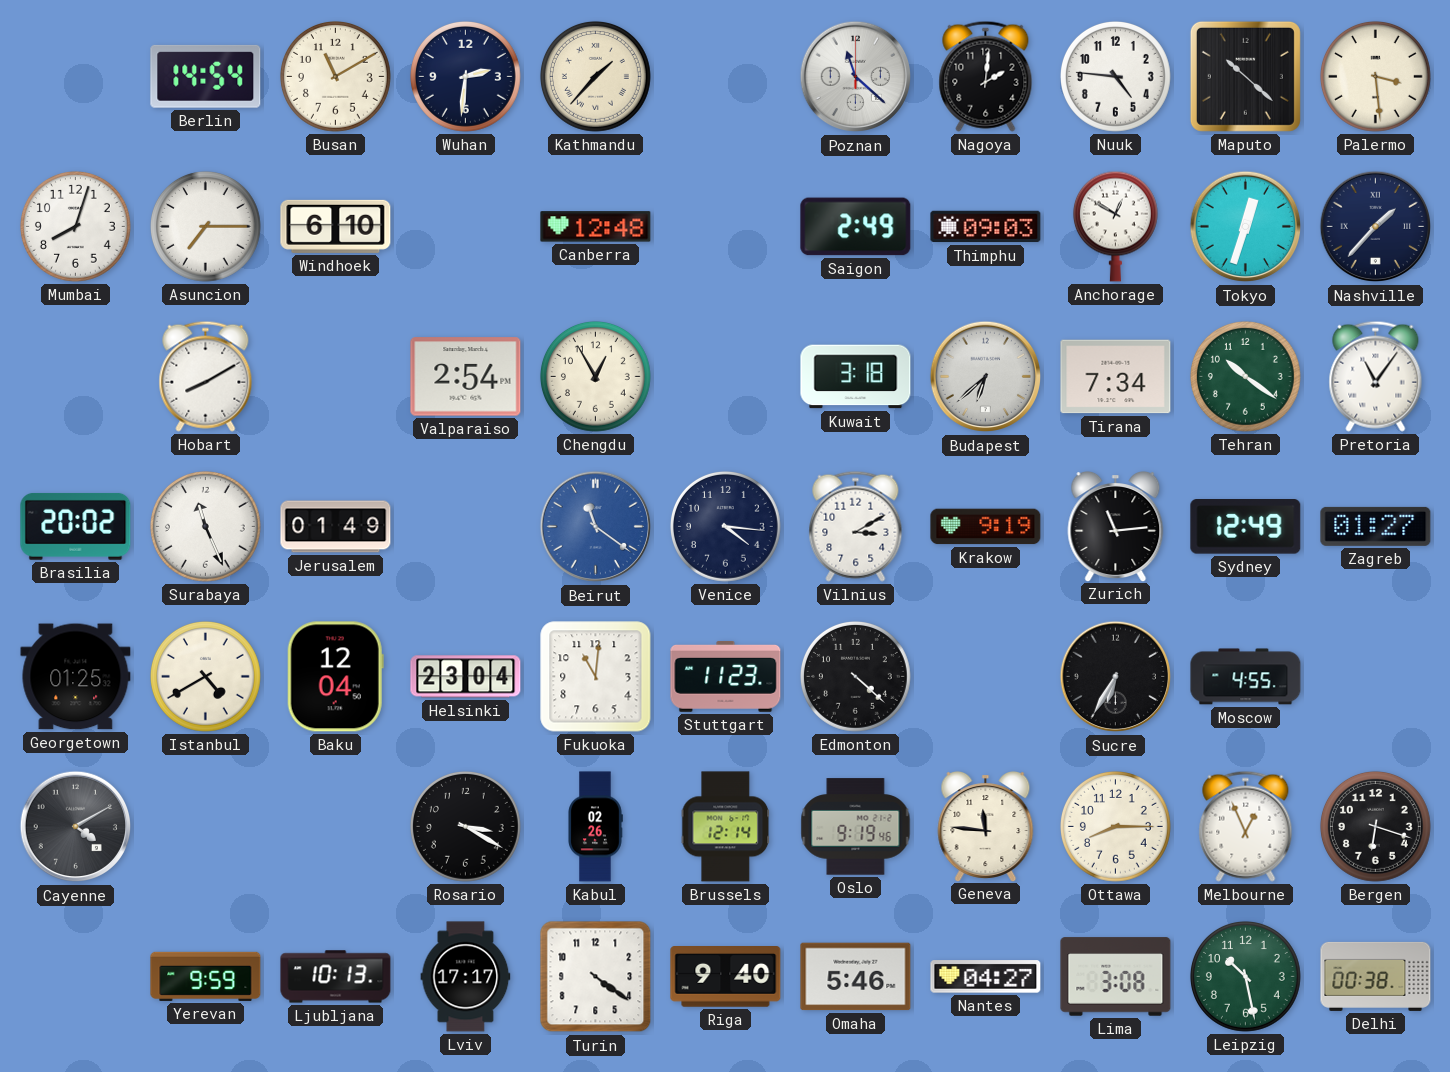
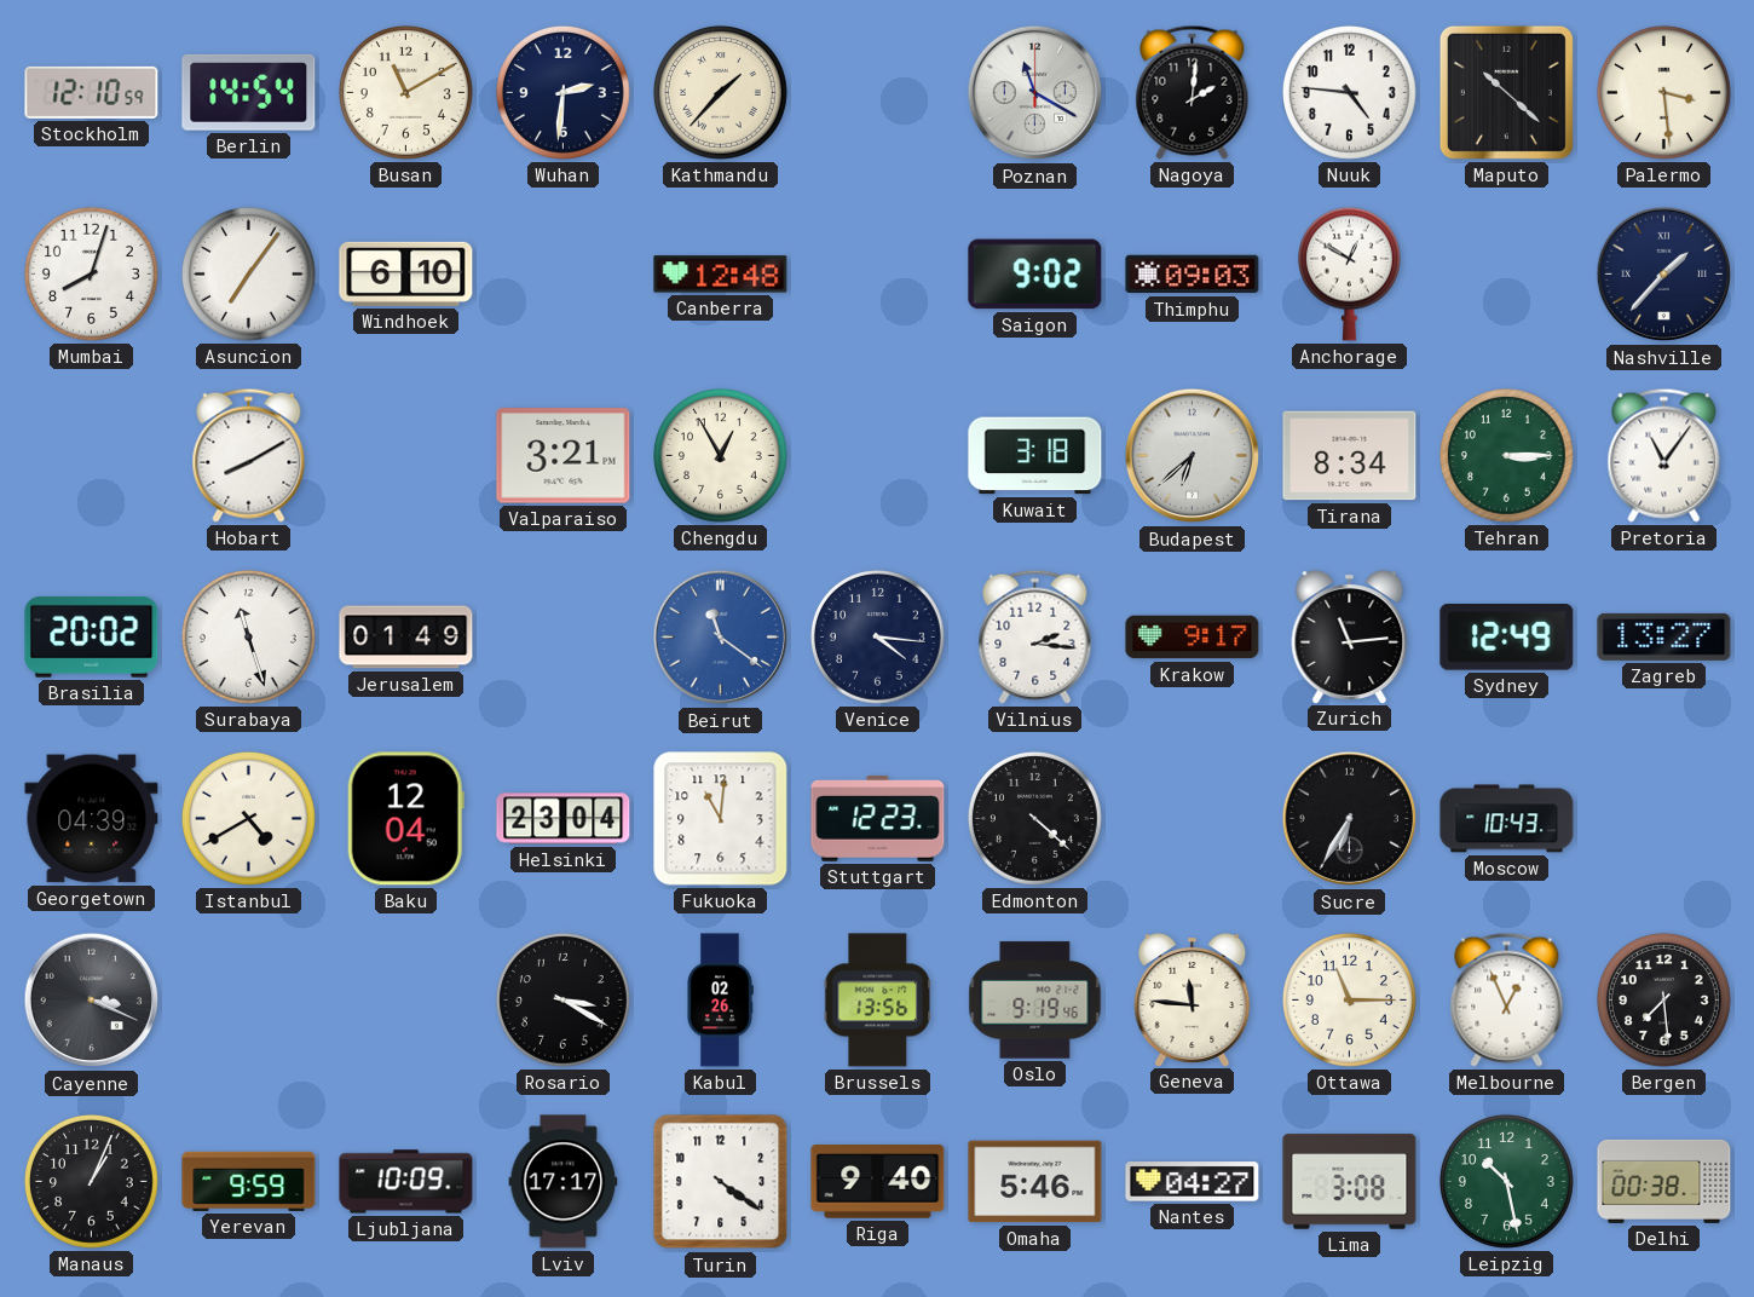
Stockholm: none -> 12:10
Poznan: 11:22 -> 11:20
Asuncion: 7:15 -> 7:06
Saigon: 2:49 -> 9:02
Tokyo: 12:33 -> none
Valparaiso: 2:54 -> 3:21
Tirana: 7:34 -> 8:34
Tehran: 10:21 -> 3:15
Surabaya: 11:26 -> 11:27
Vilnius: 3:10 -> 2:16
Krakow: 9:19 -> 9:17
Zagreb: 01:27 -> 13:27
Georgetown: 01:25 -> 04:39
Stuttgart: 11:23 -> 12:23
Moscow: 4:55 -> 10:43
Cayenne: 4:10 -> 3:19
Brussels: 12:14 -> 13:56
Ottawa: 8:15 -> 11:15
Bergen: 6:18 -> 7:29
Manaus: none -> 1:04
Ljubljana: 10:13 -> 10:09
